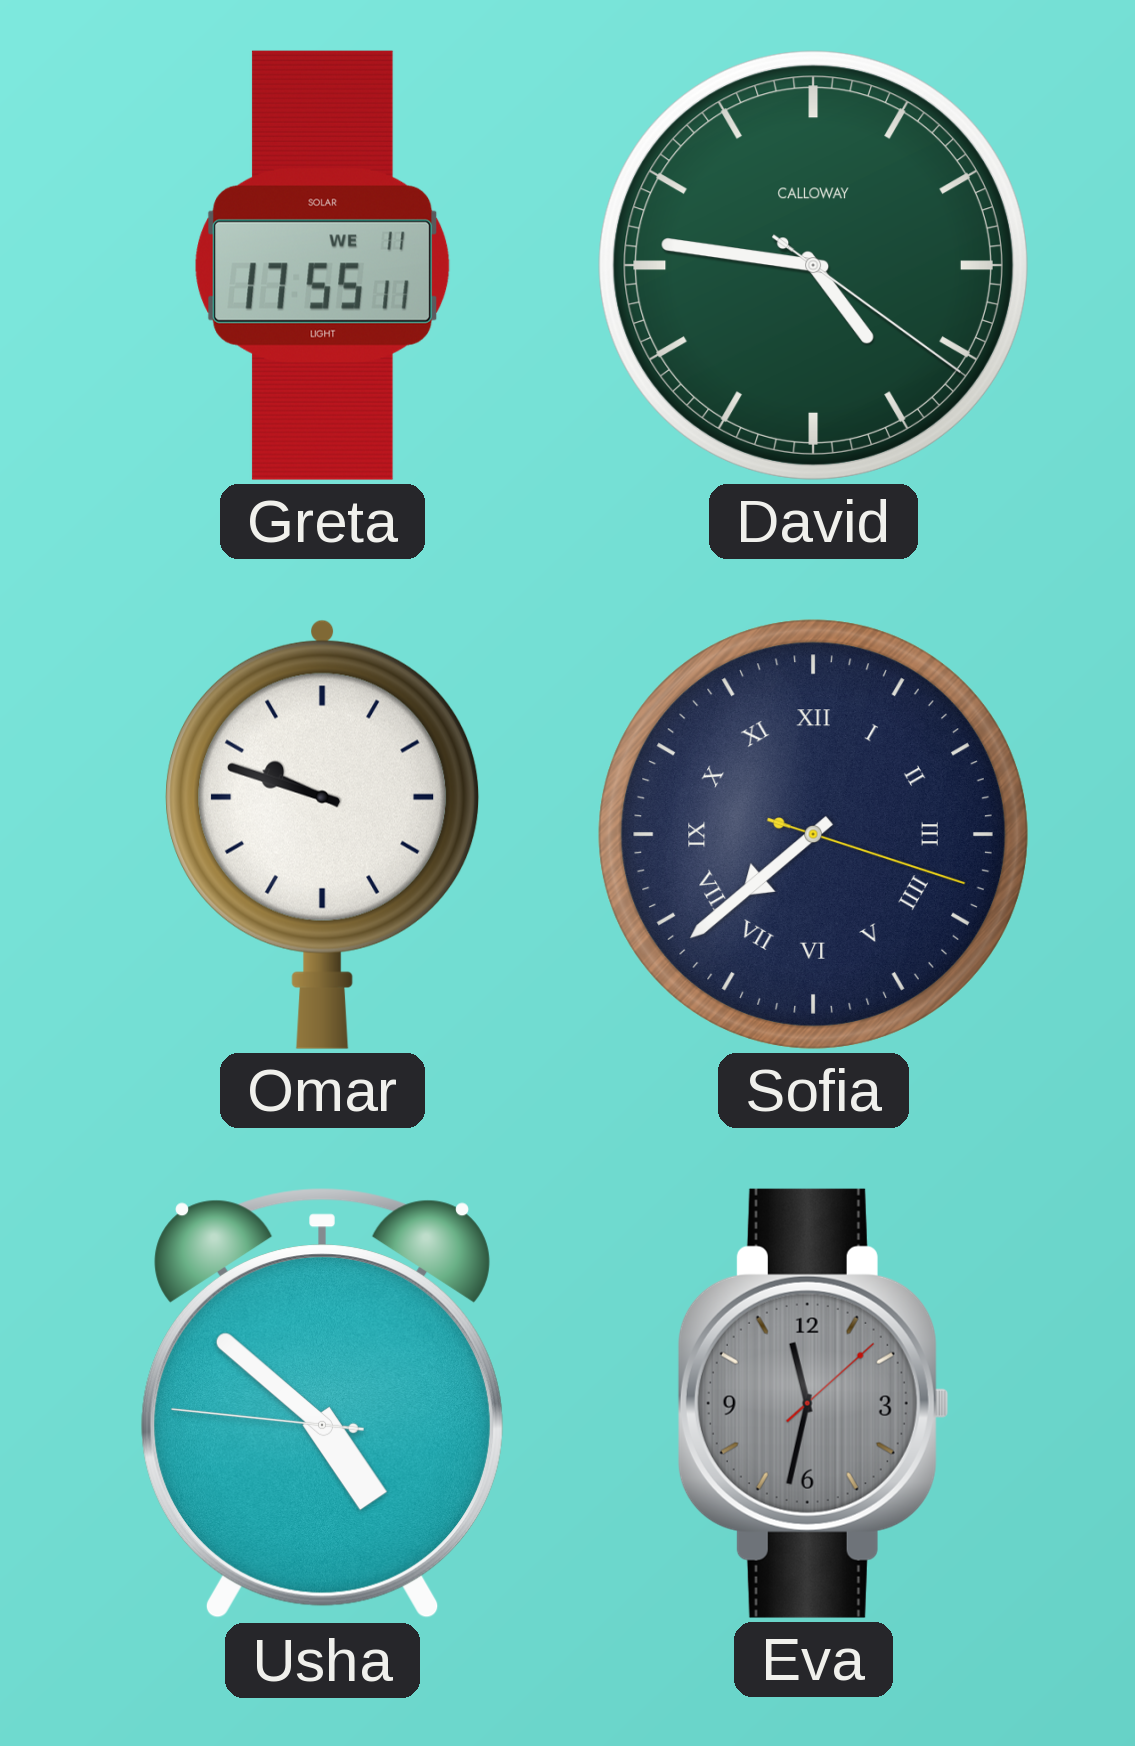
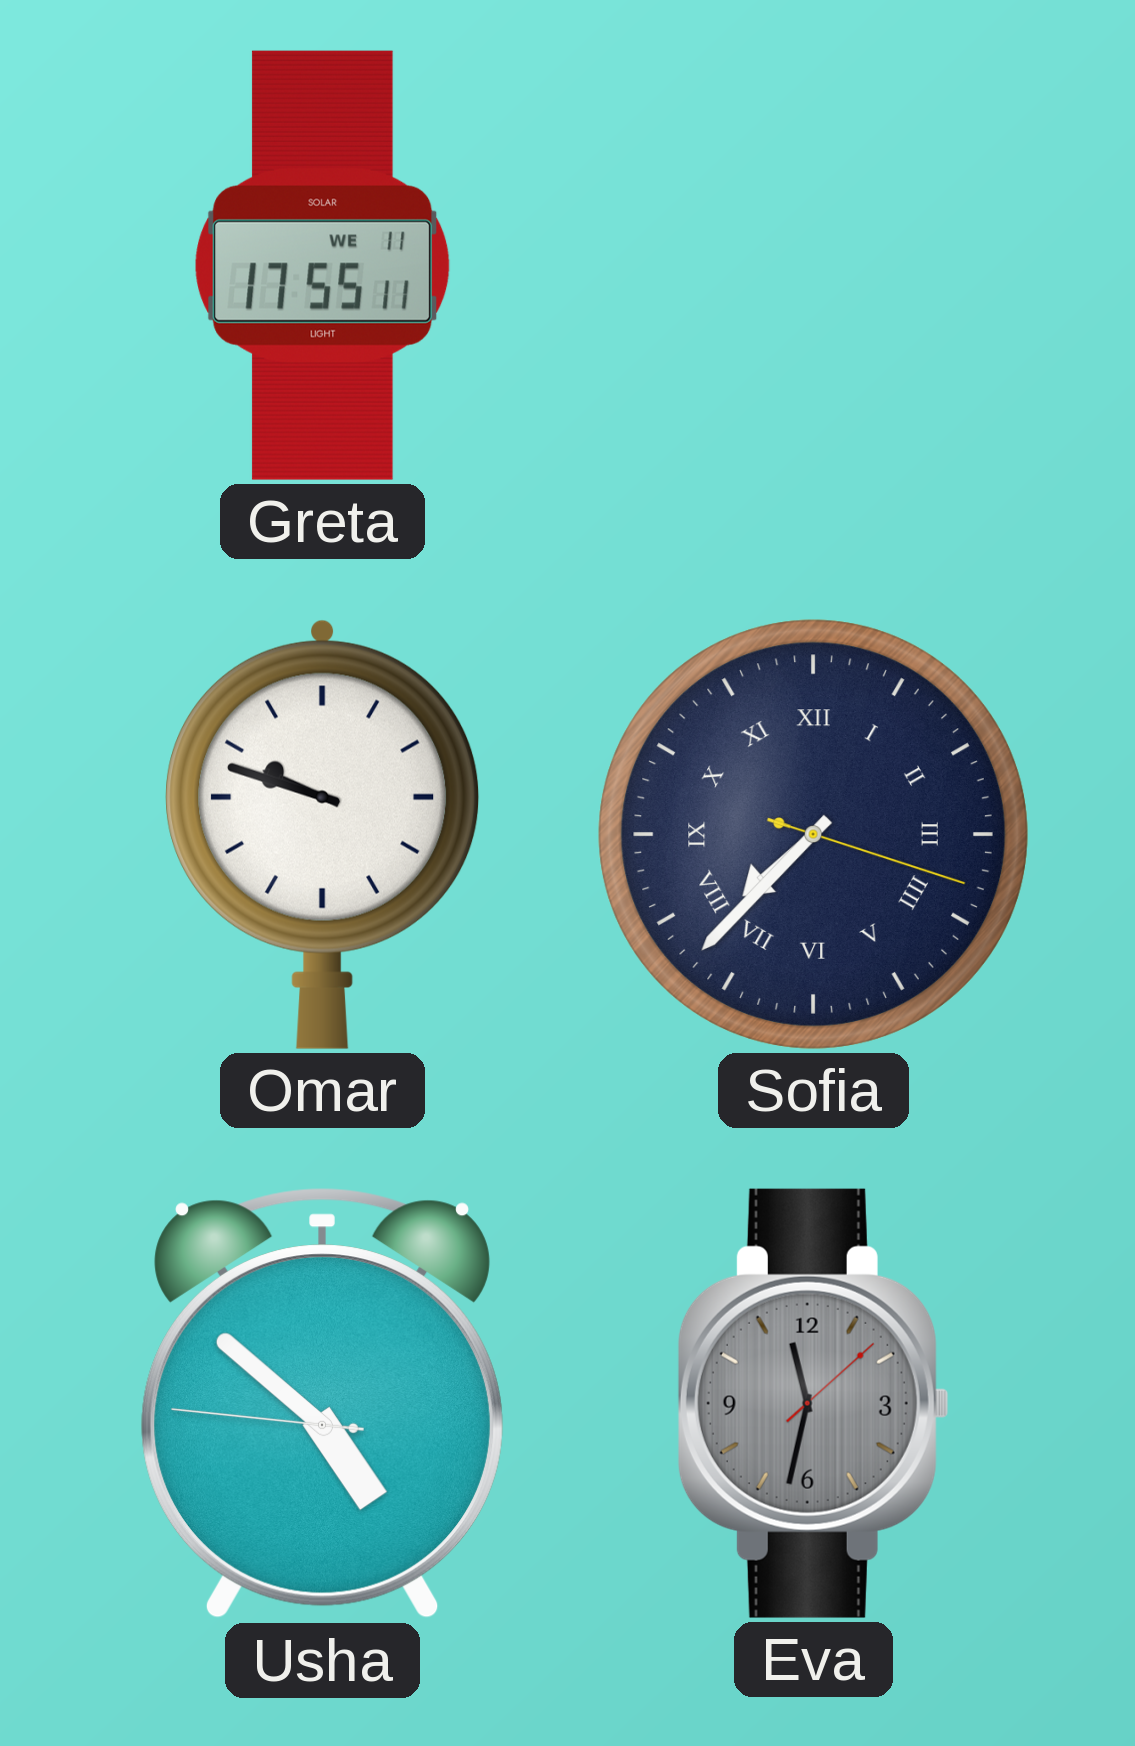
David: 4:46 -> none
Sofia: 7:38 -> 7:37
